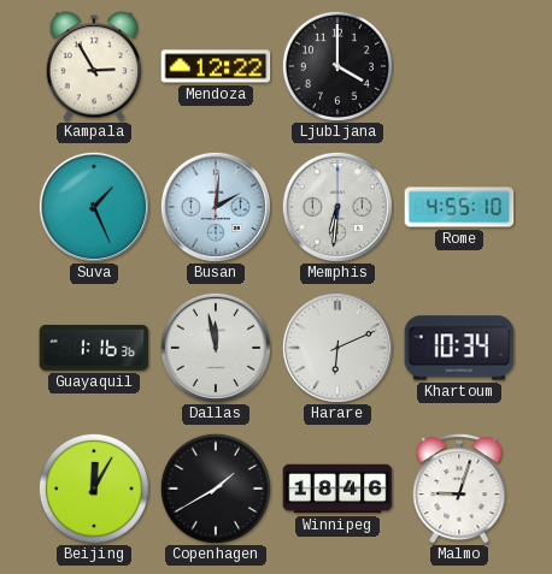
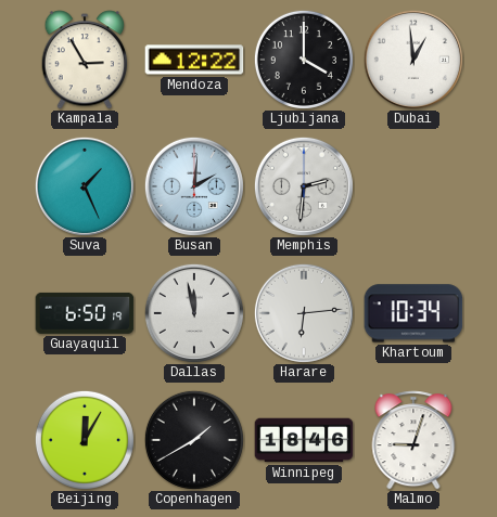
Dubai: none -> 12:59
Memphis: 6:31 -> 2:31
Rome: 4:55 -> none
Guayaquil: 1:16 -> 6:50
Harare: 6:11 -> 6:14
